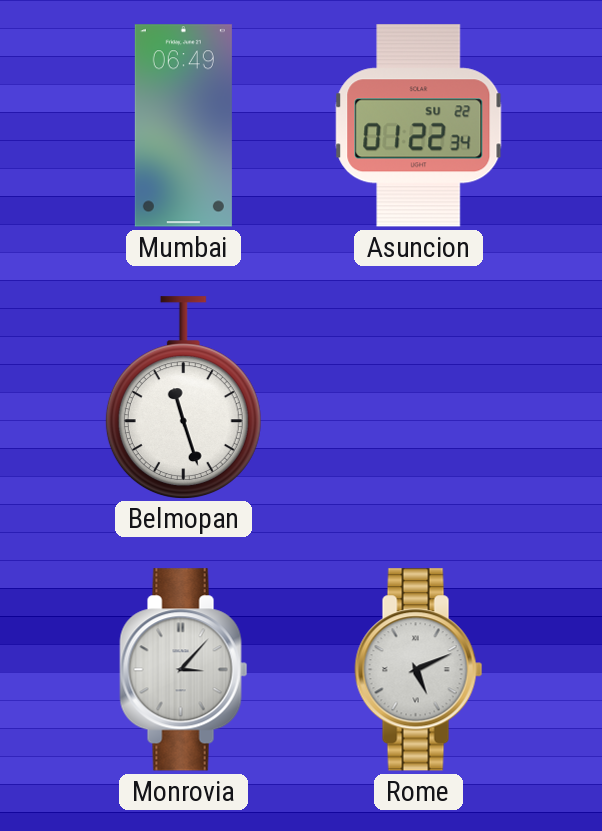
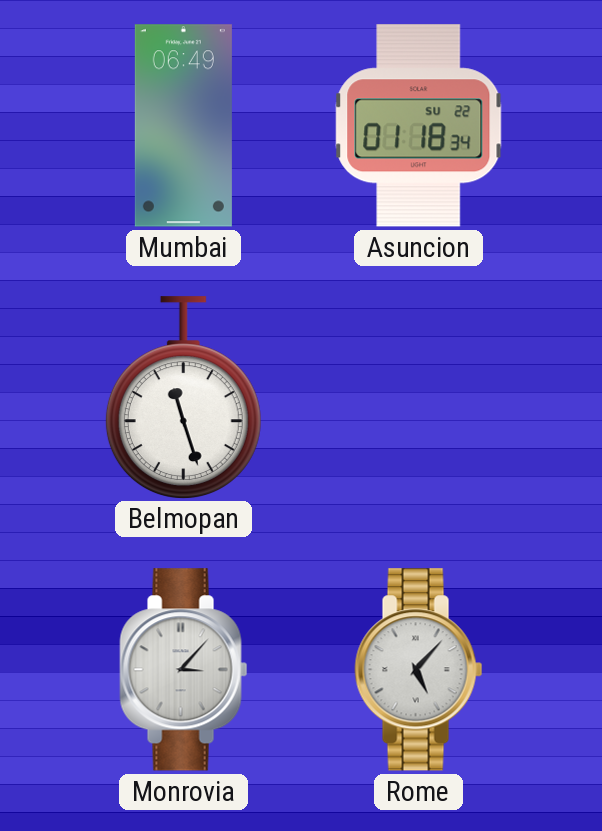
Asuncion: 01:22 -> 01:18
Rome: 5:11 -> 5:07
